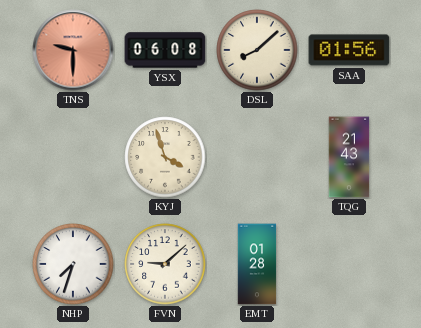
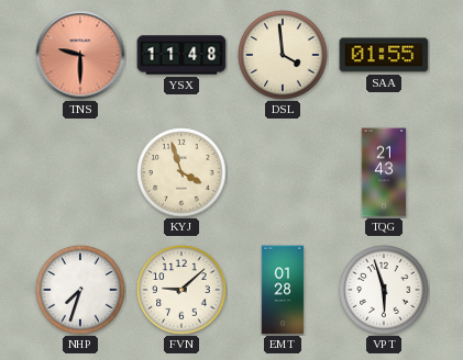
YSX: 06:08 -> 11:48
DSL: 8:08 -> 3:59
SAA: 01:56 -> 01:55
VPT: none -> 5:57
